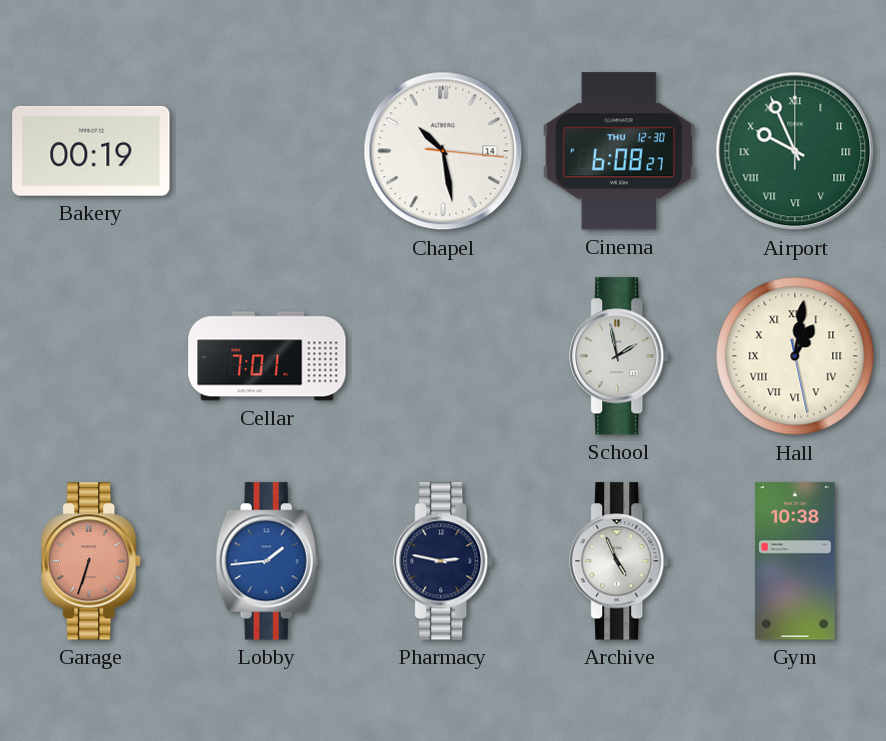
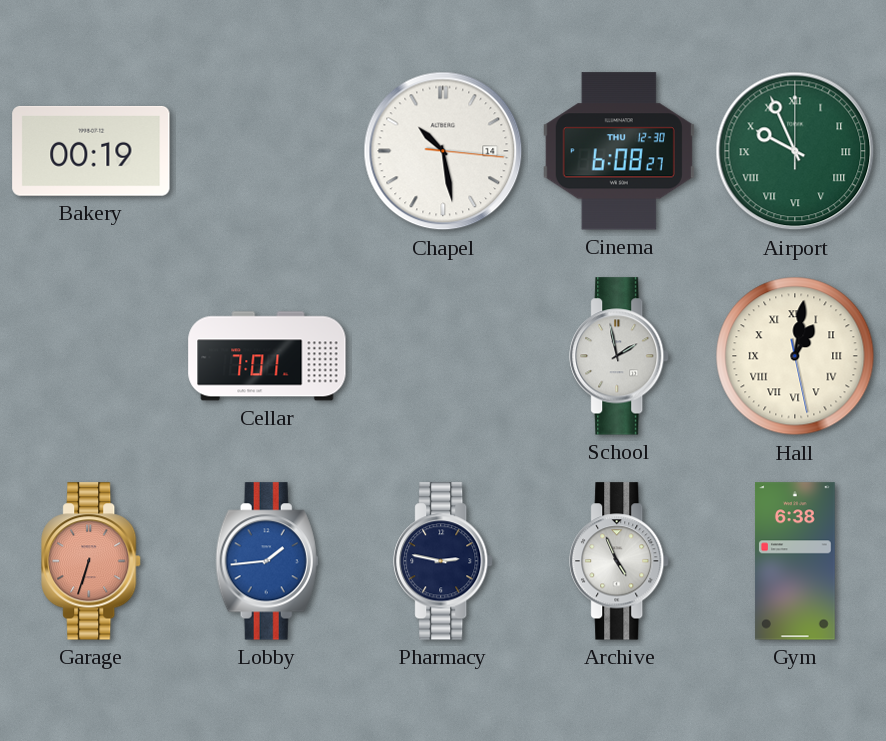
Gym: 10:38 -> 6:38
